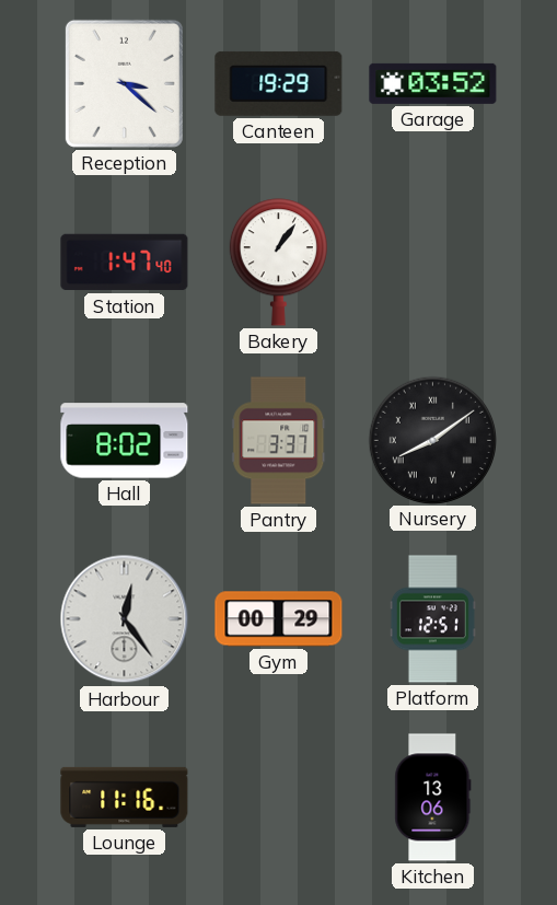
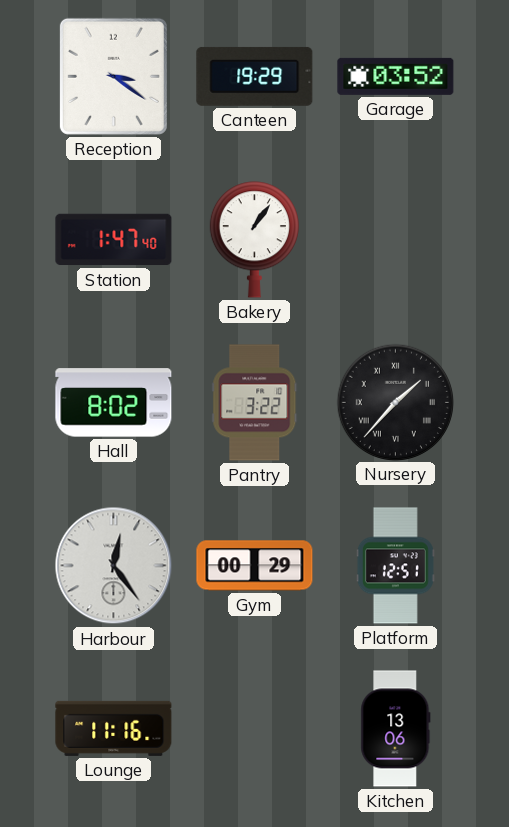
Reception: 3:22 -> 3:21
Pantry: 3:37 -> 3:22
Nursery: 8:09 -> 1:37
